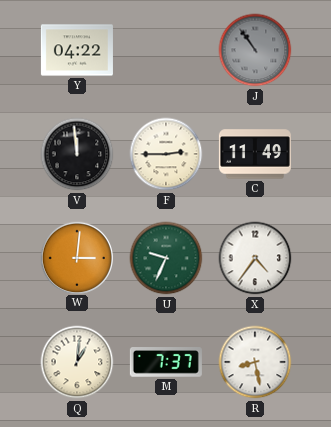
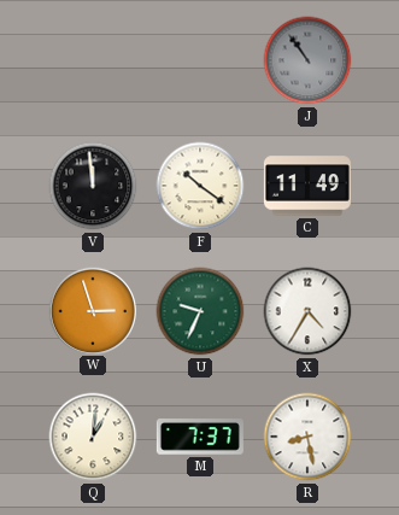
Y: 04:22 -> none
F: 2:45 -> 10:21
W: 3:01 -> 2:57
X: 4:36 -> 4:35
